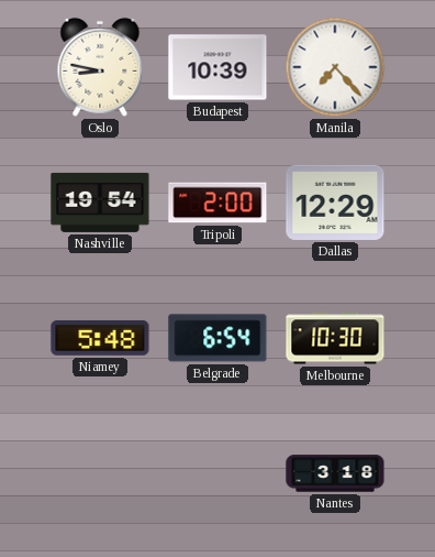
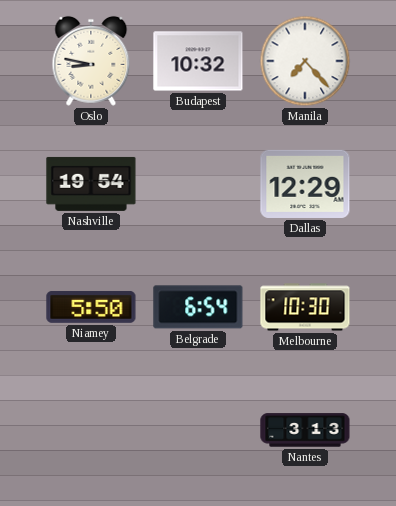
Budapest: 10:39 -> 10:32
Tripoli: 2:00 -> none
Niamey: 5:48 -> 5:50
Nantes: 3:18 -> 3:13
